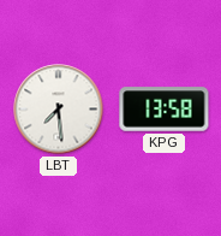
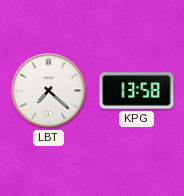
LBT: 7:29 -> 7:22
